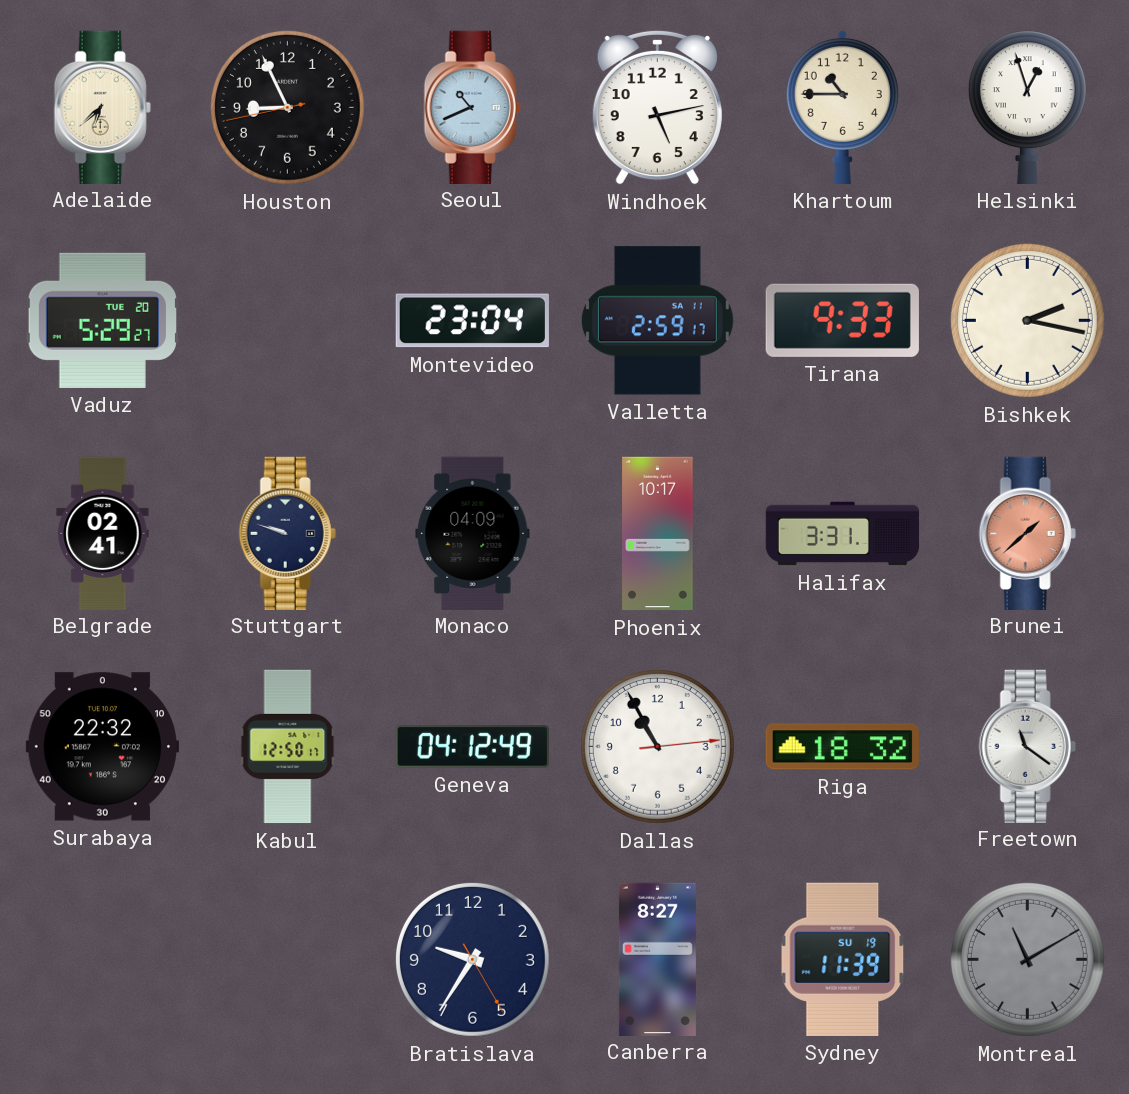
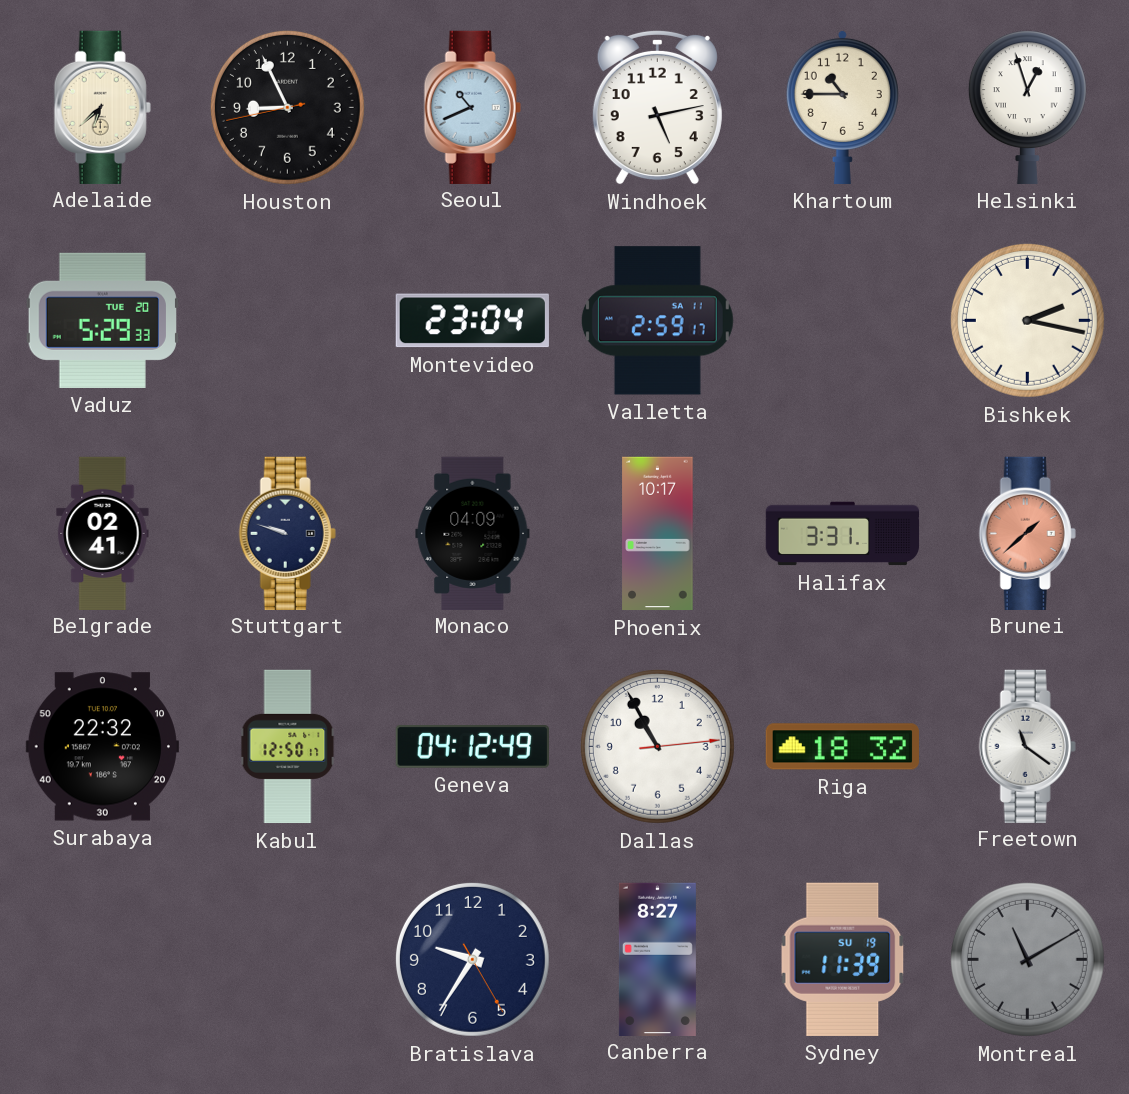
Vaduz: 5:29:27 -> 5:29:33
Tirana: 9:33 -> none
